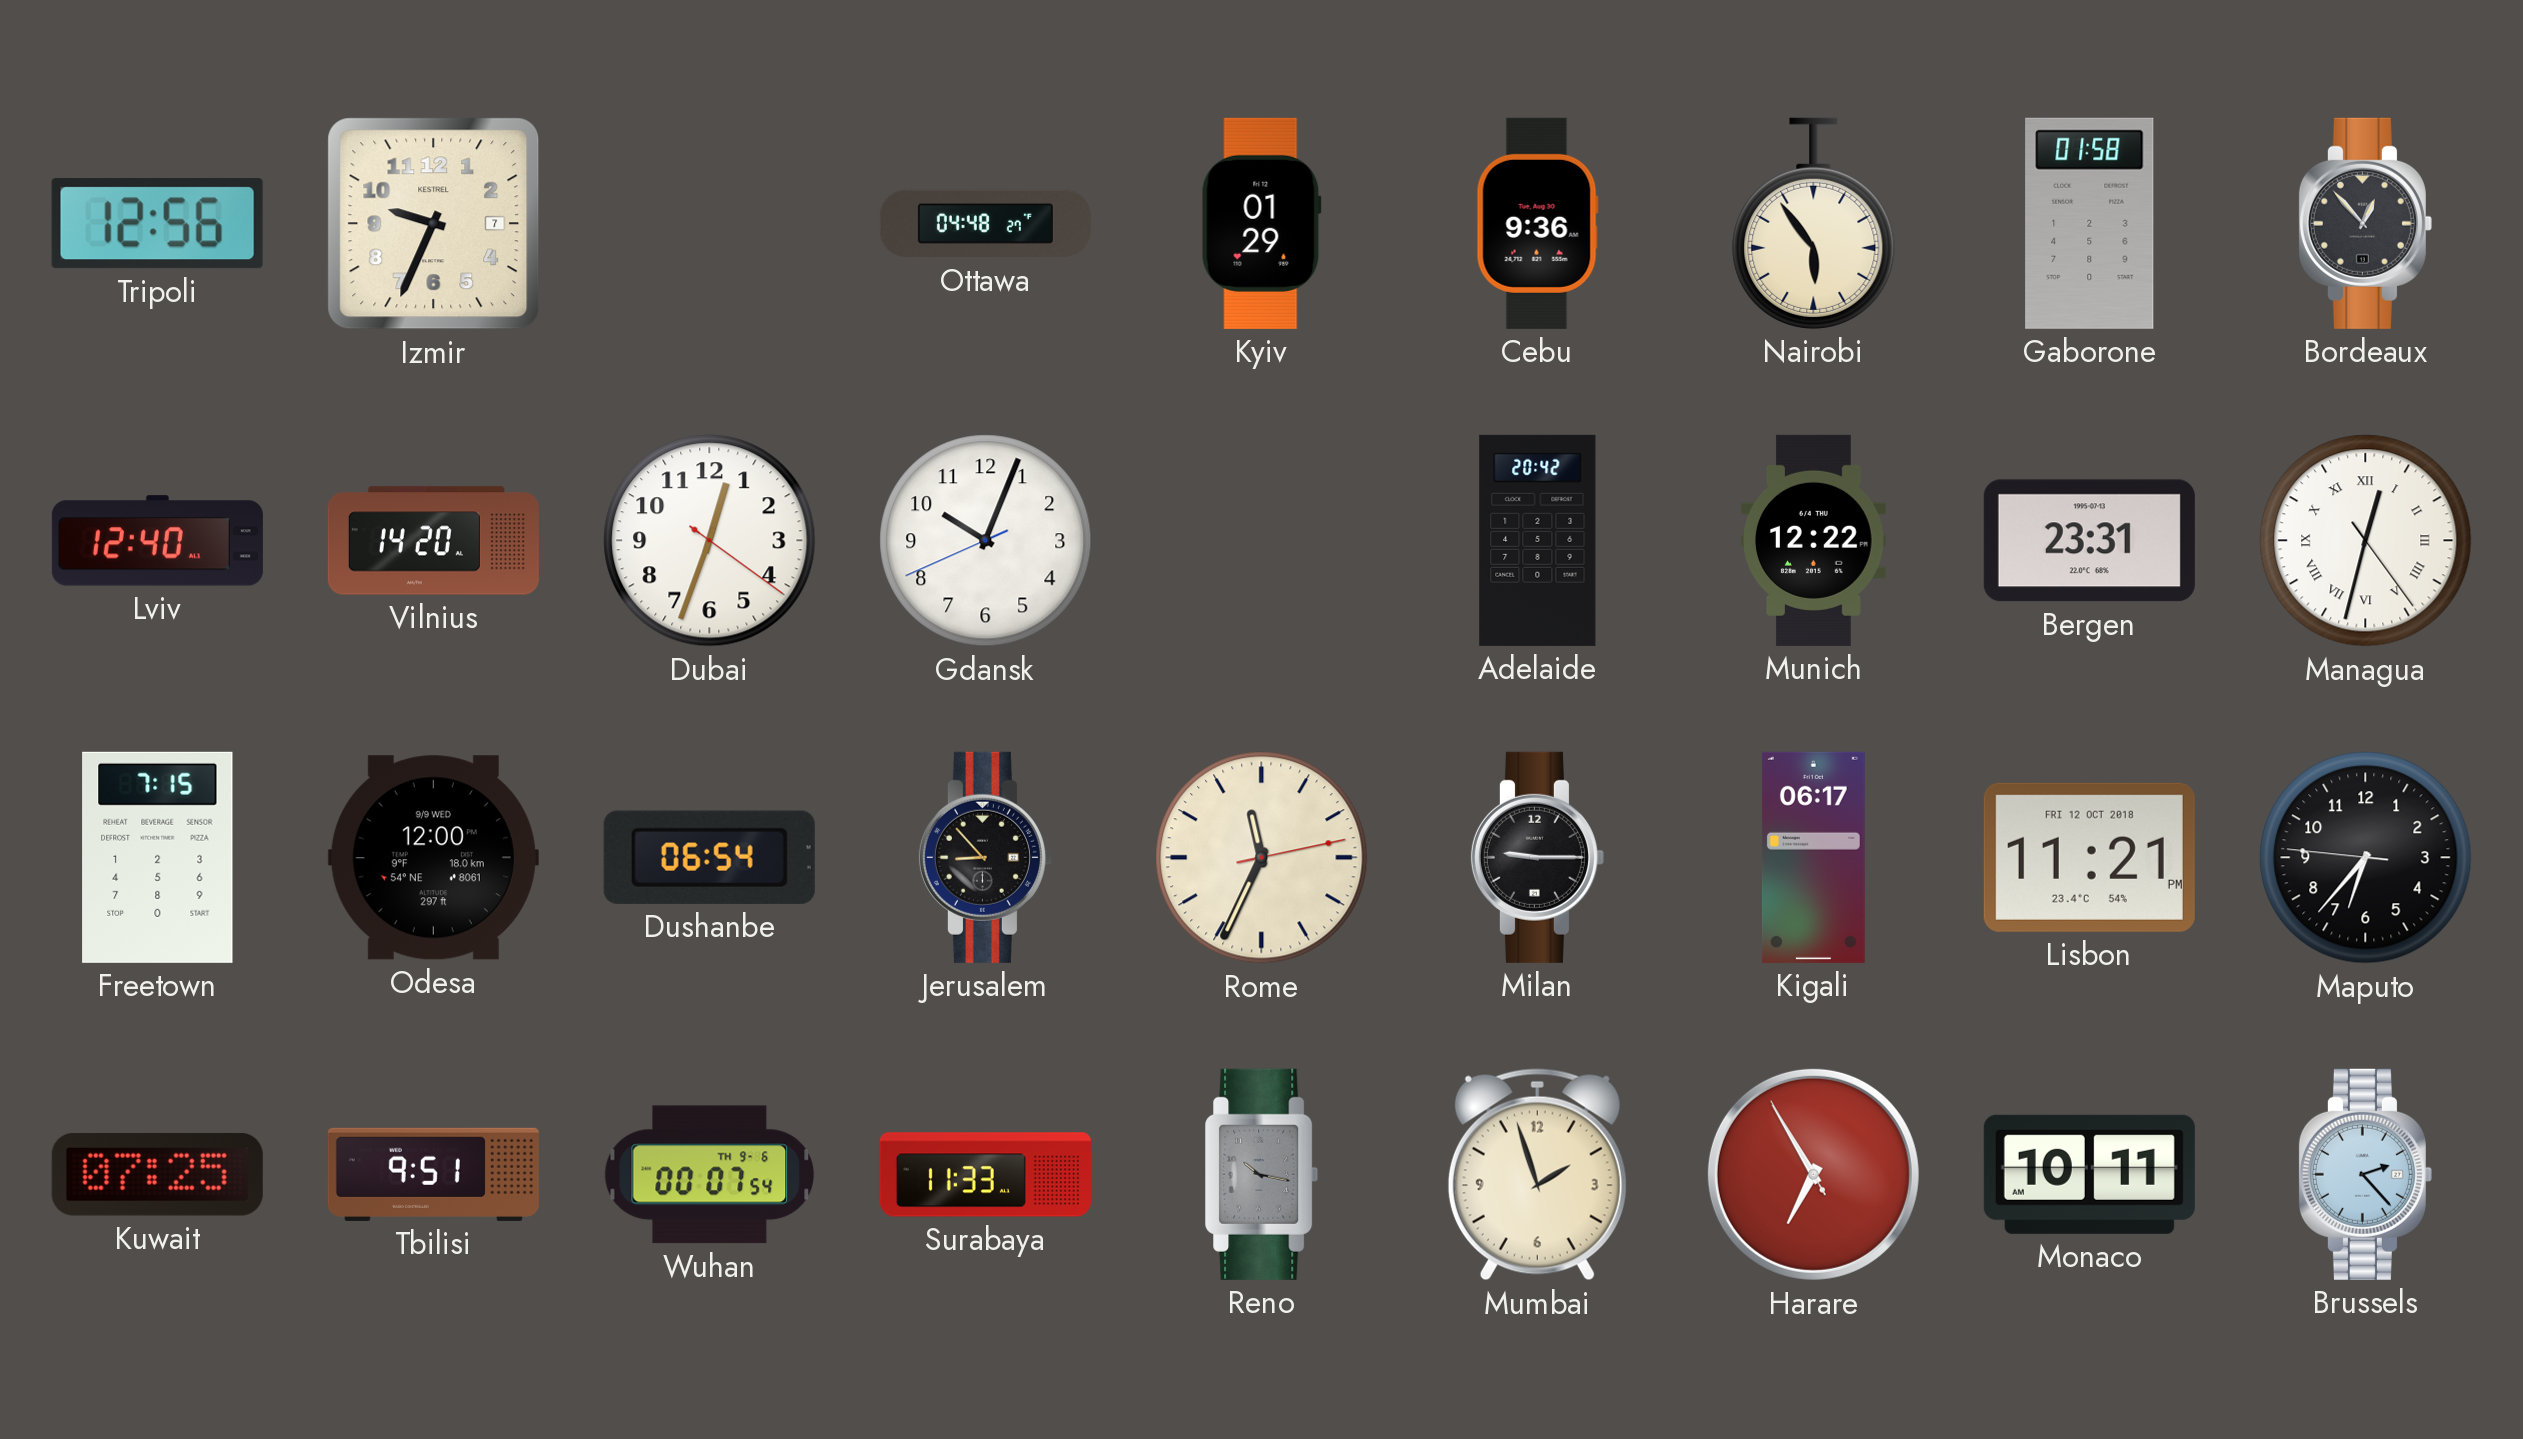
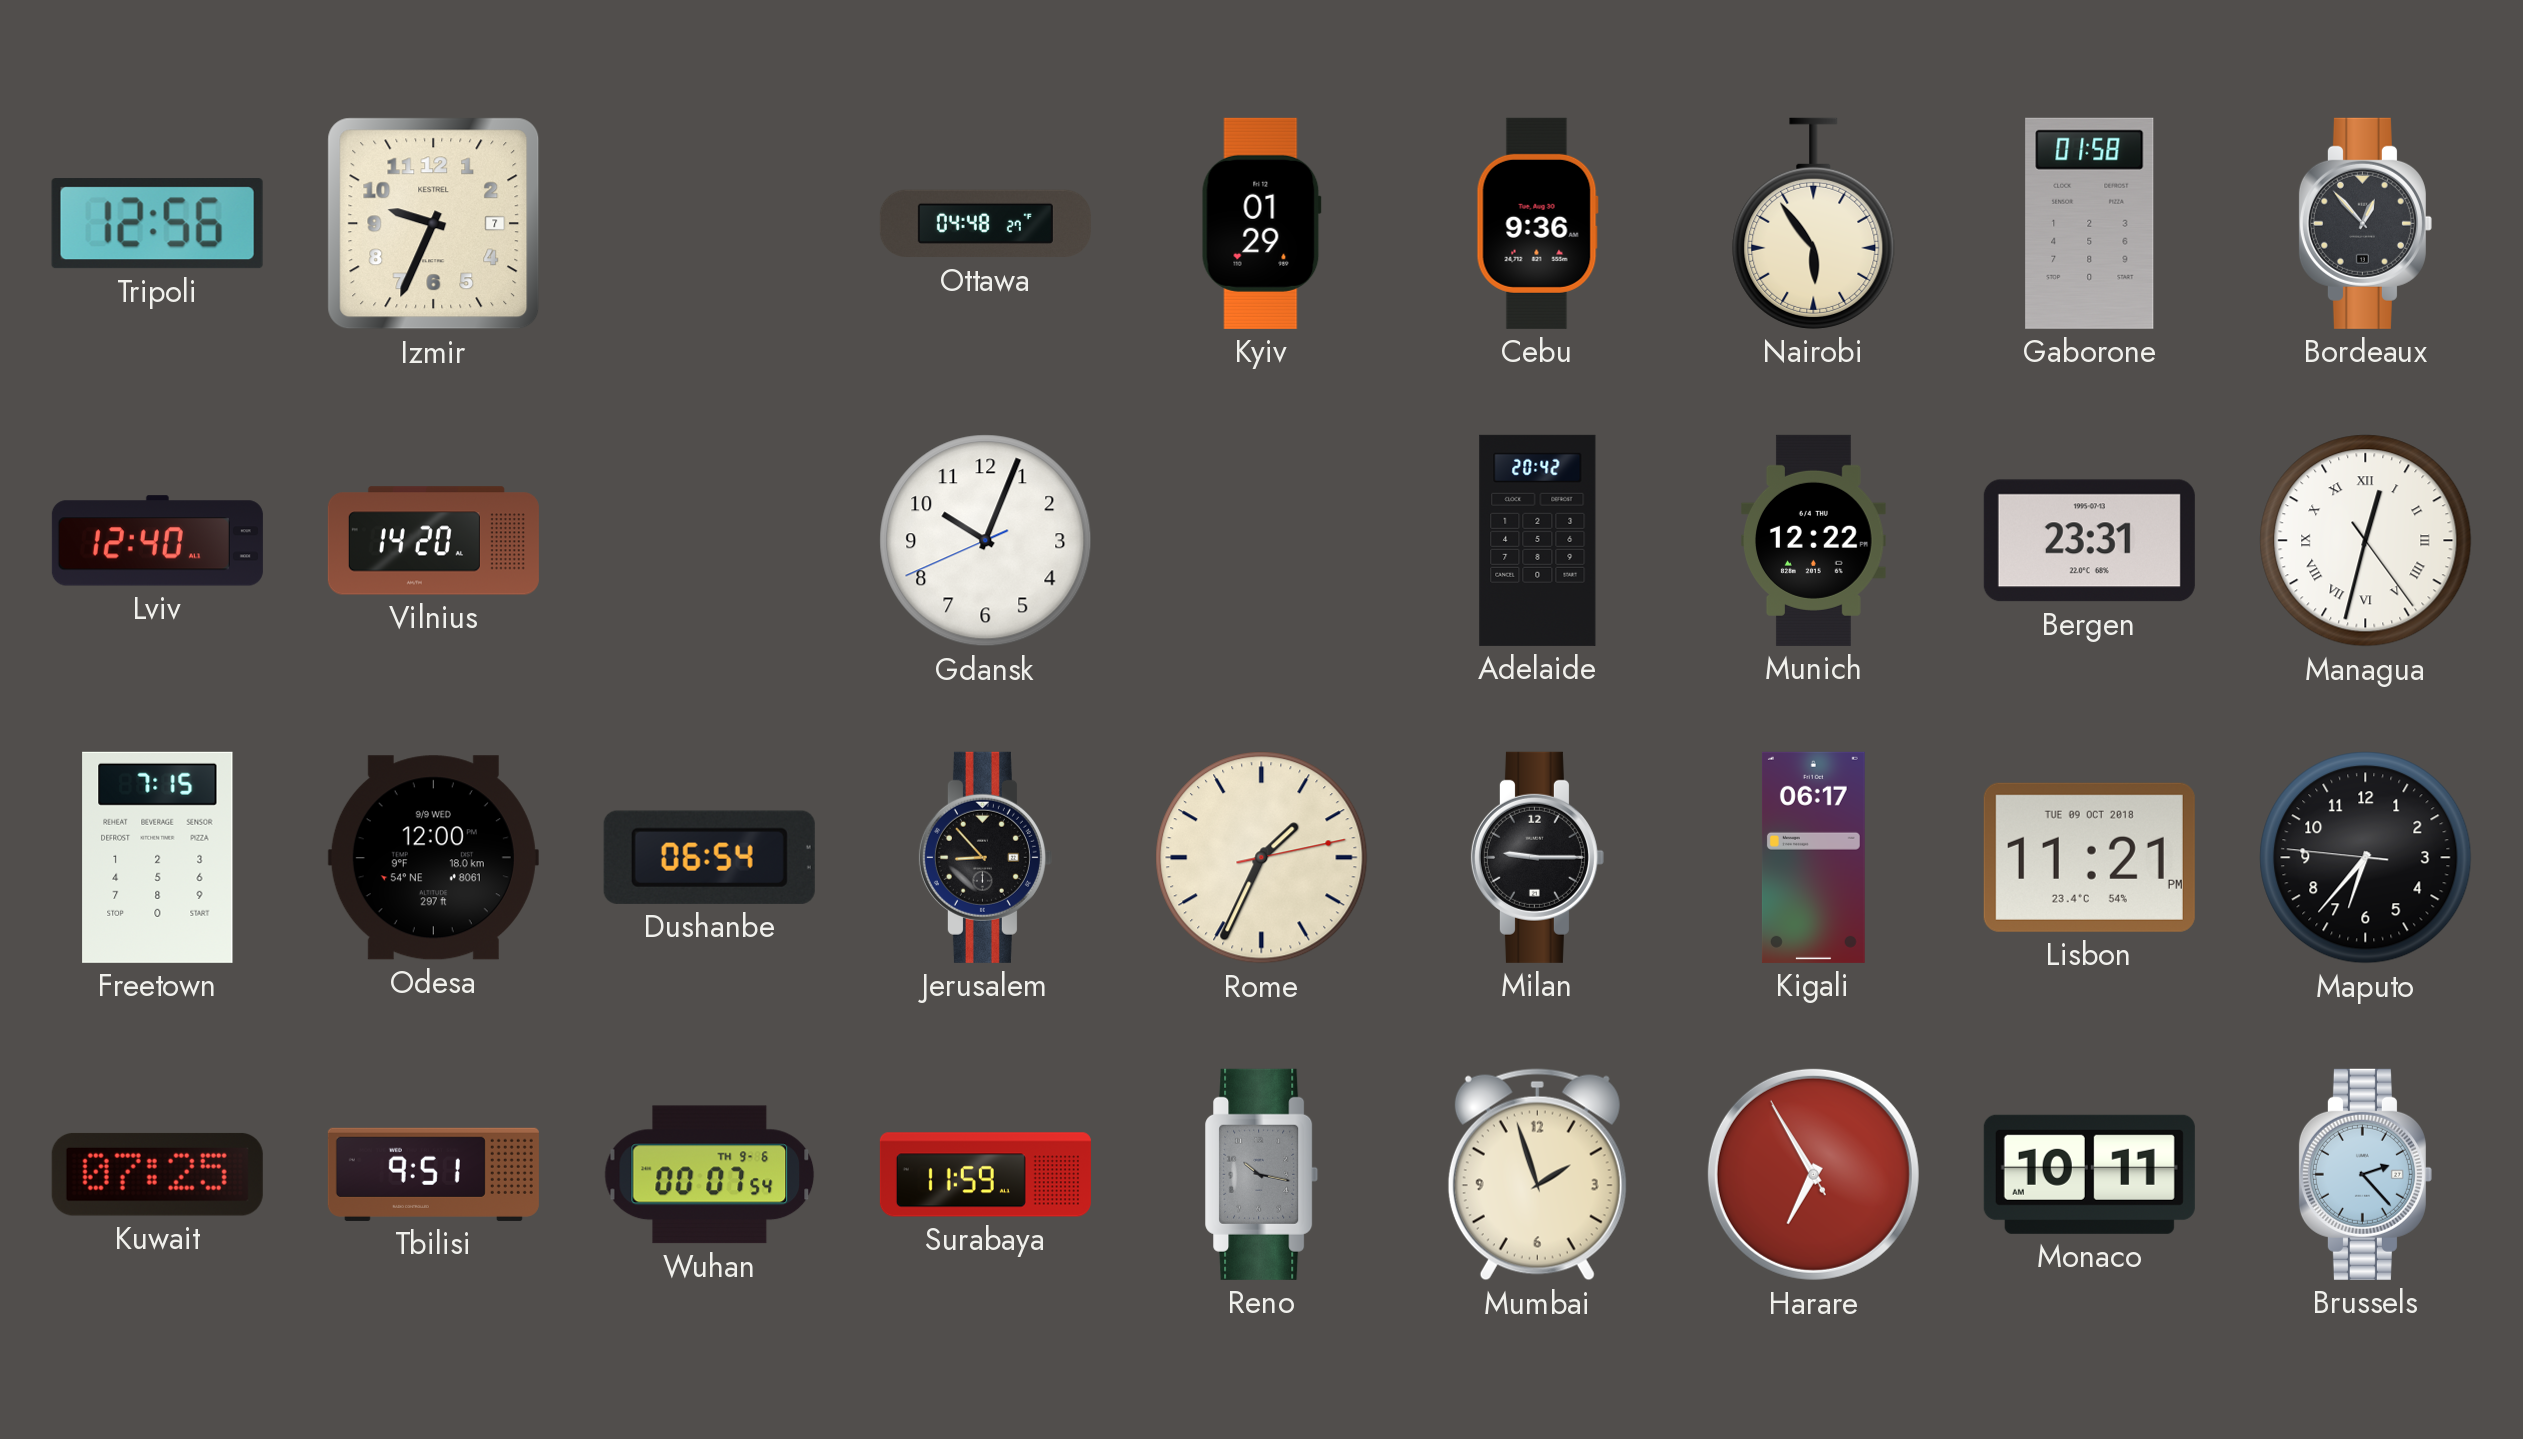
Dubai: 12:33 -> none
Rome: 11:34 -> 1:34
Lisbon date: FRI 12 OCT 2018 -> TUE 09 OCT 2018
Surabaya: 11:33 -> 11:59
